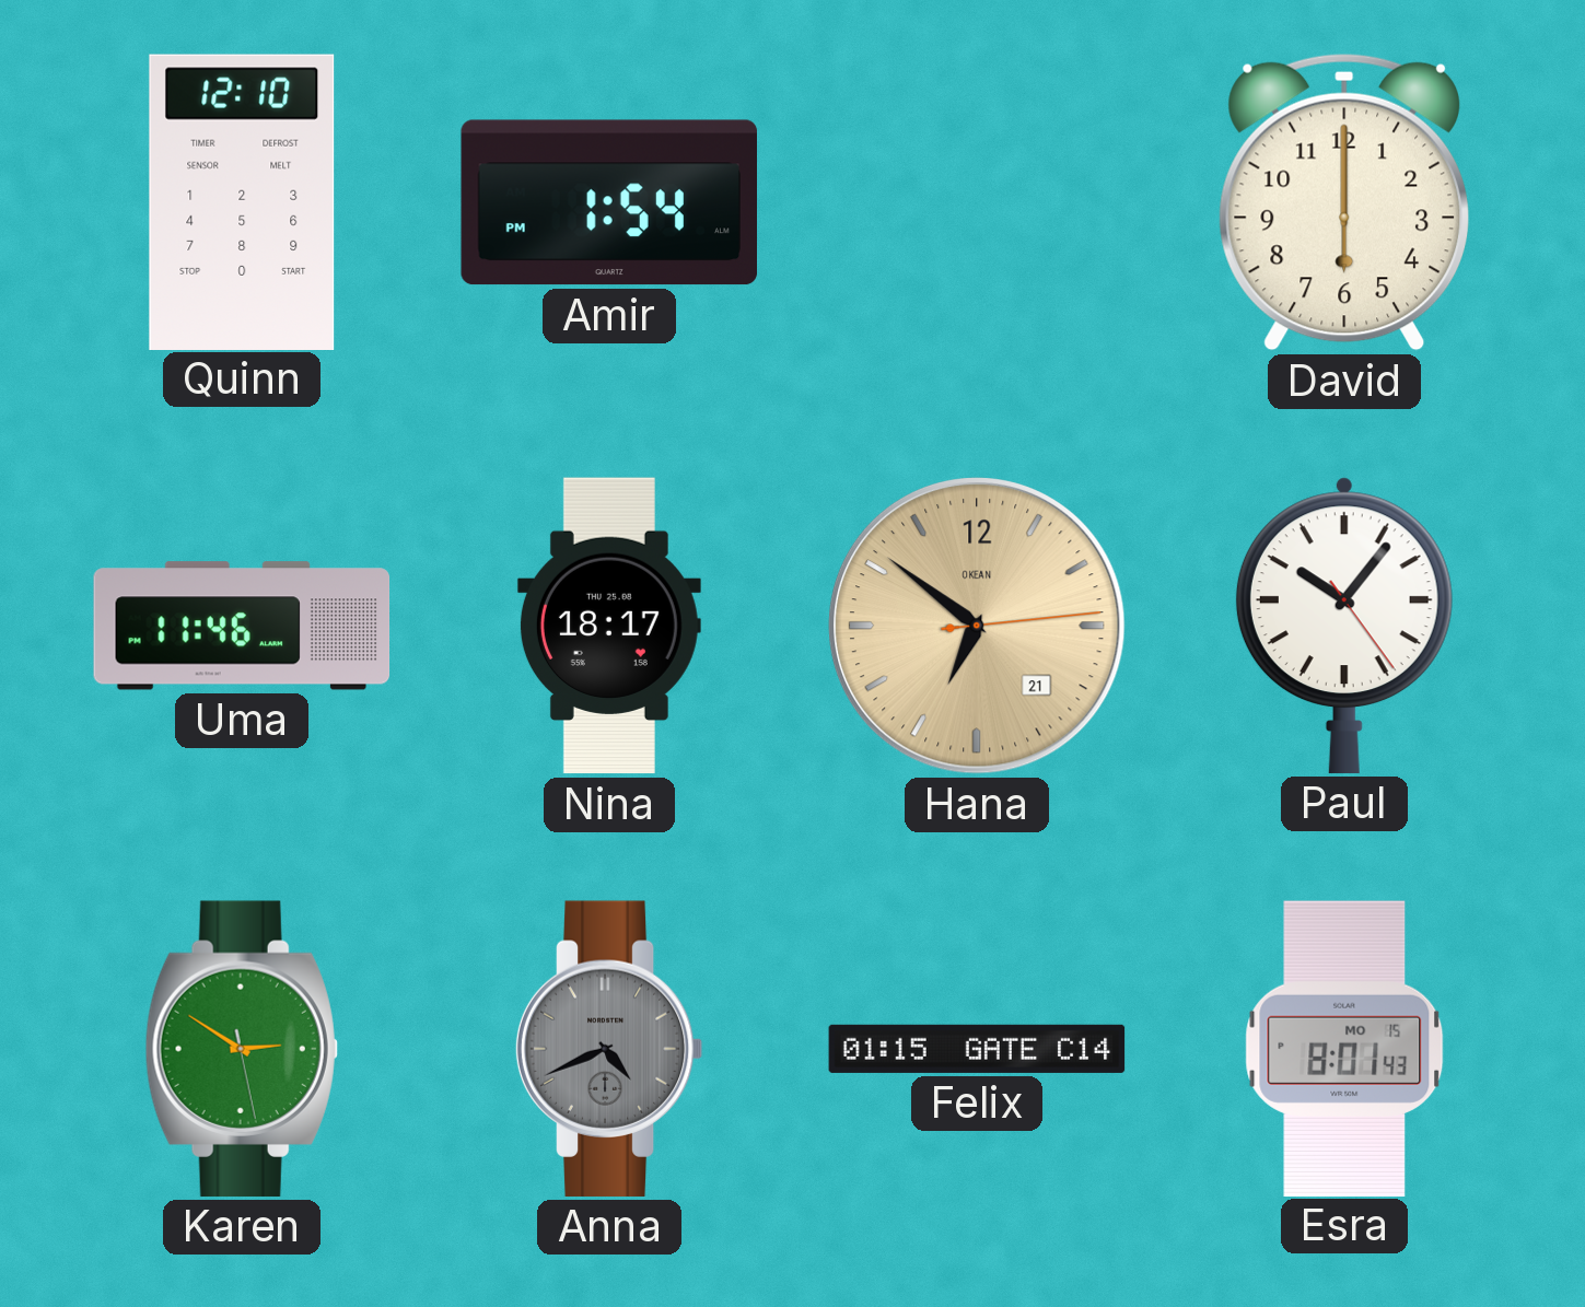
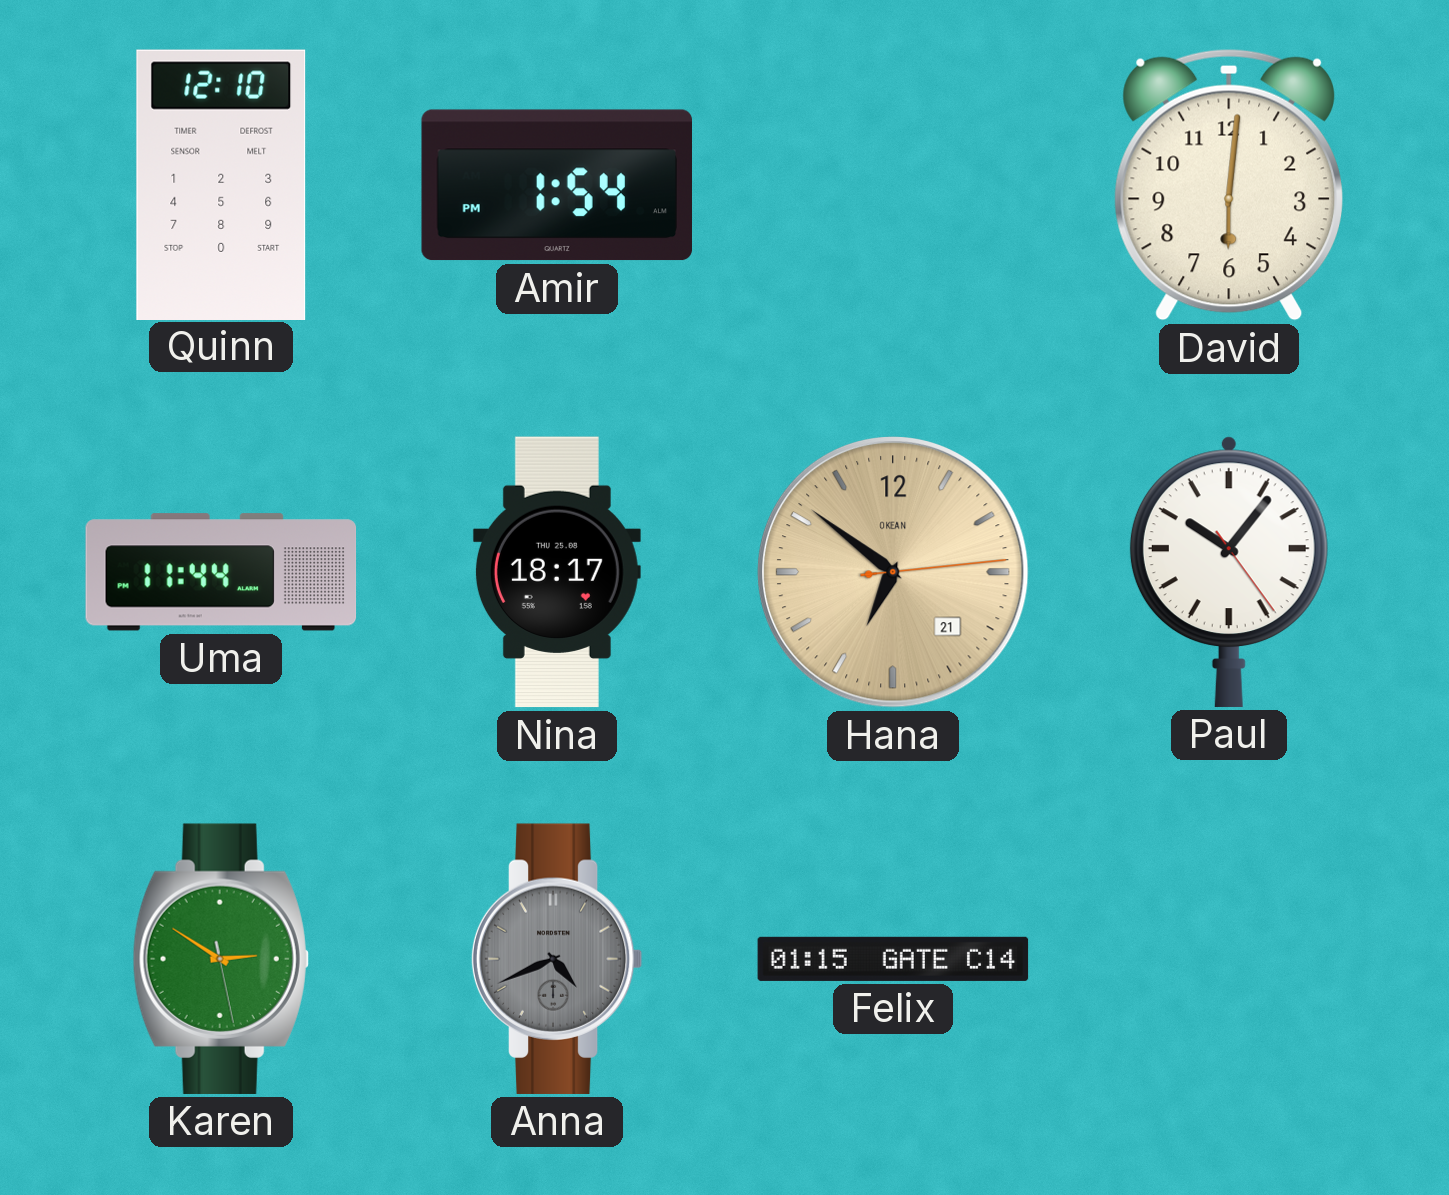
David: 6:00 -> 6:01
Uma: 11:46 -> 11:44
Esra: 8:01 -> none
